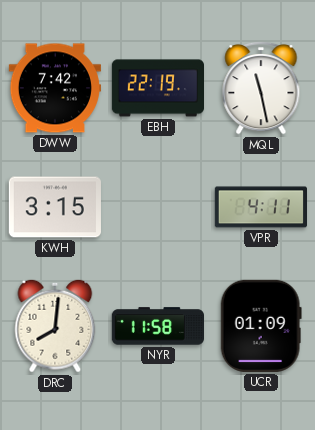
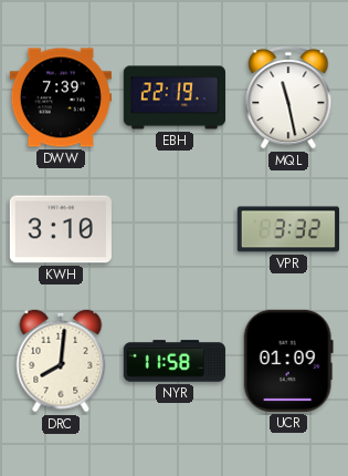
DWW: 7:42 -> 7:39
KWH: 3:15 -> 3:10
VPR: 4:11 -> 3:32
